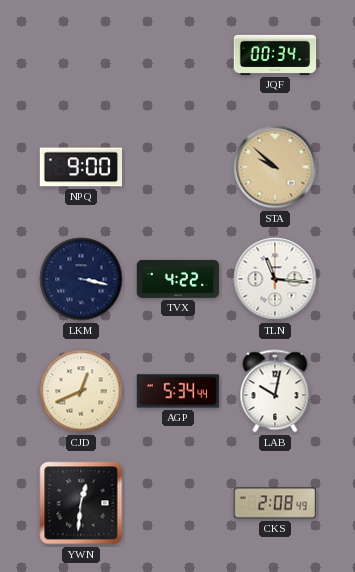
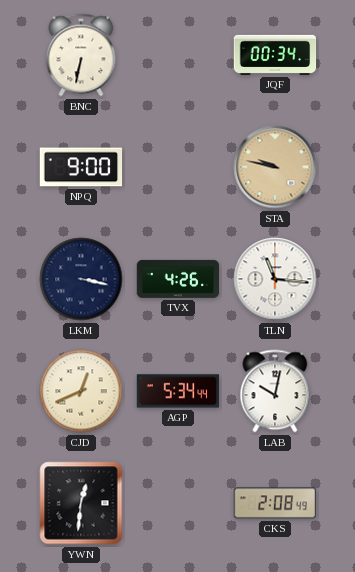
BNC: none -> 6:32
STA: 9:52 -> 9:47
TVX: 4:22 -> 4:26
